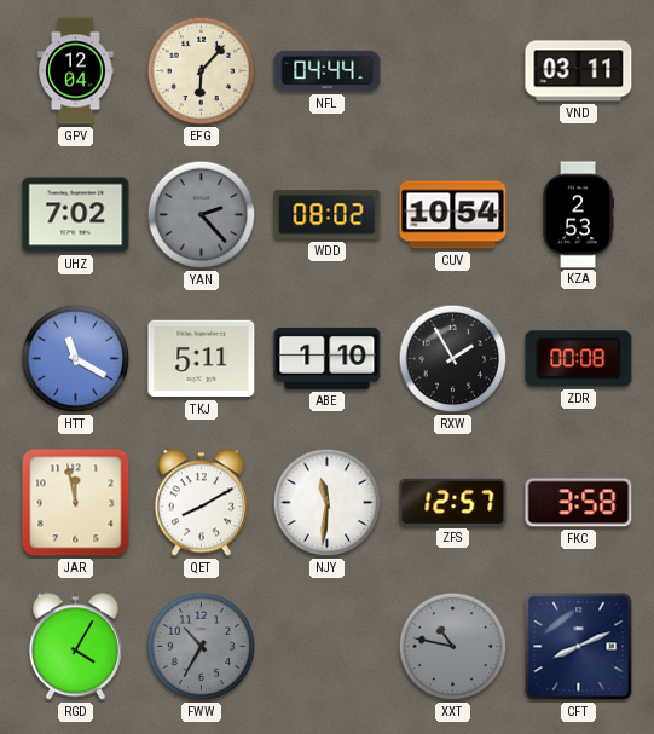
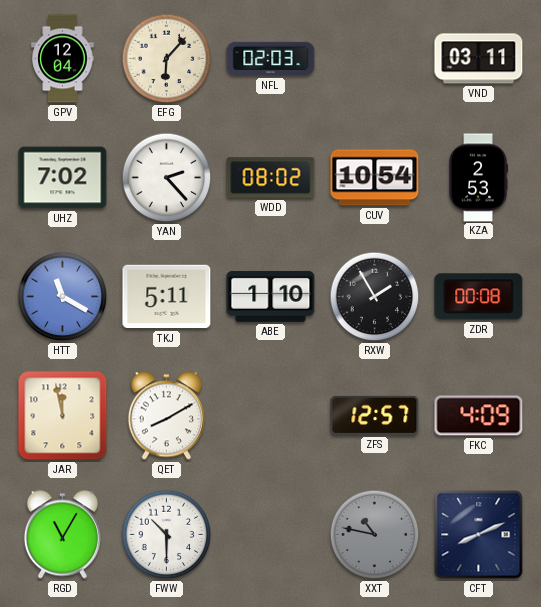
NFL: 04:44 -> 02:03
YAN dial: grey -> white
NJY: 11:31 -> none
FKC: 3:58 -> 4:09
RGD: 4:05 -> 11:05
FWW: 10:35 -> 10:30
FWW dial: grey -> white
